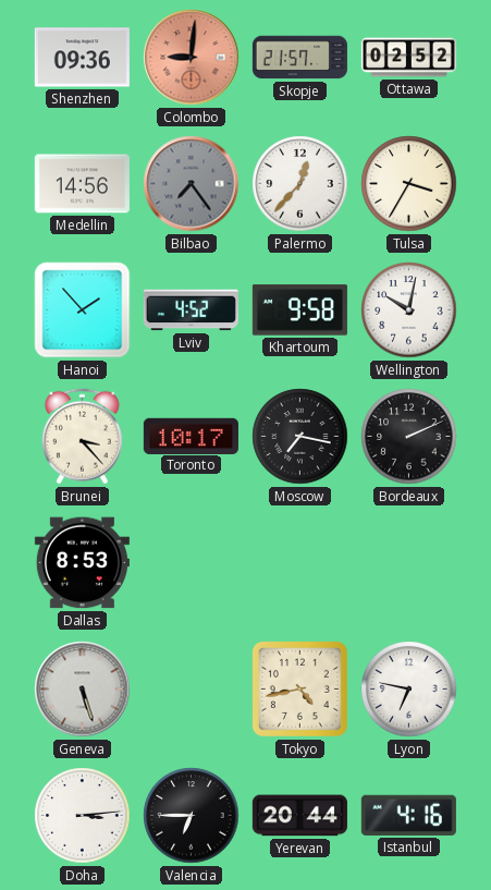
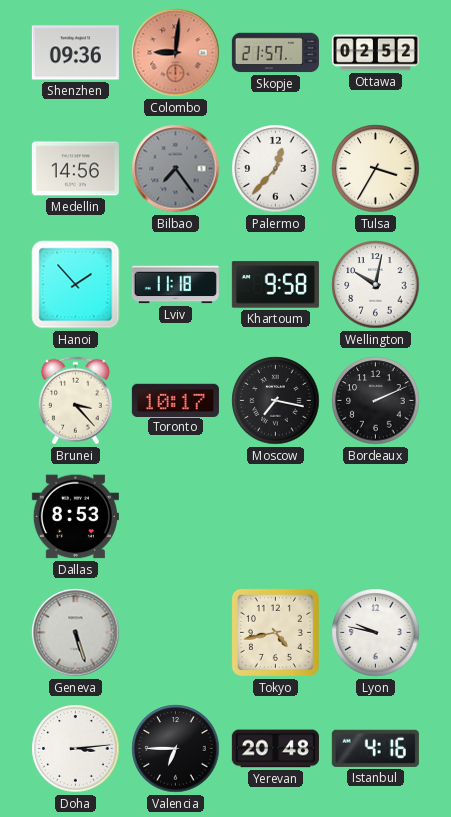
Lviv: 4:52 -> 11:18
Lyon: 6:47 -> 9:47
Yerevan: 20:44 -> 20:48
